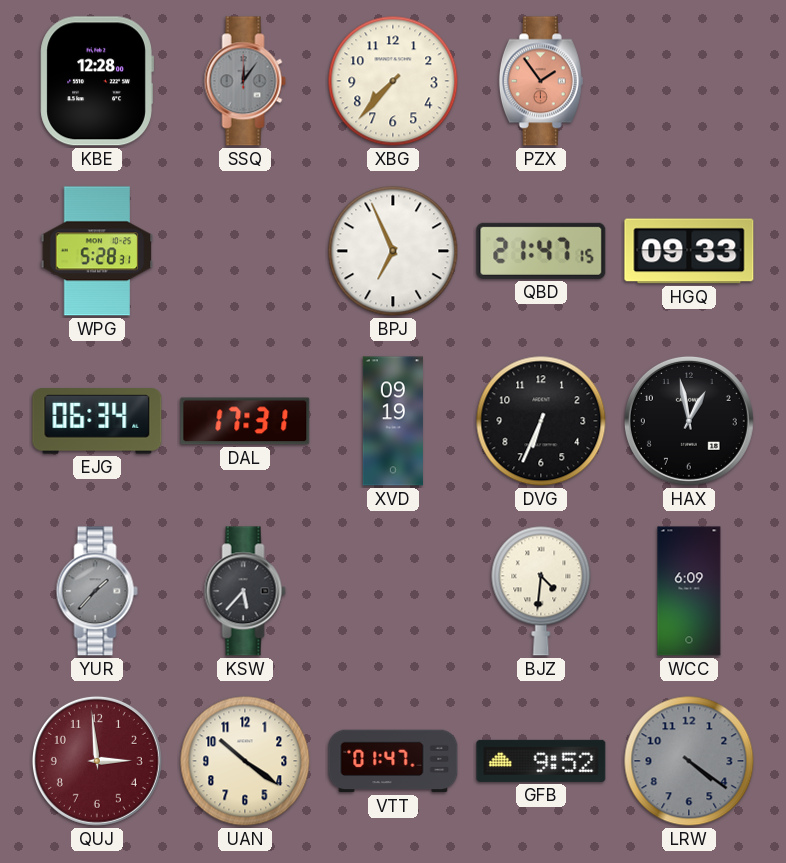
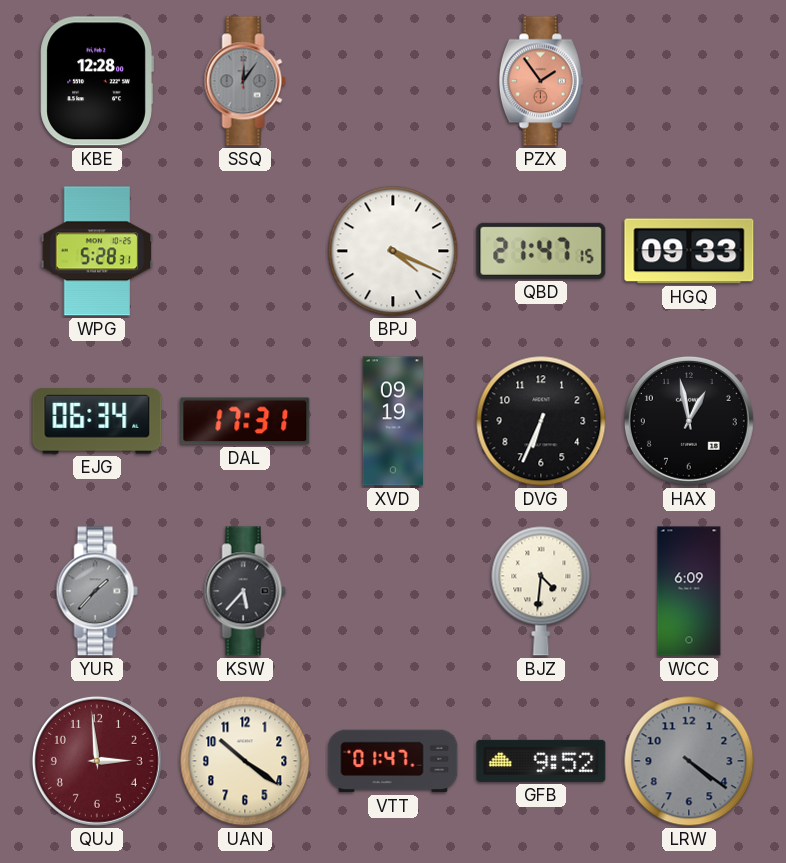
XBG: 7:37 -> none
BPJ: 6:56 -> 4:19
